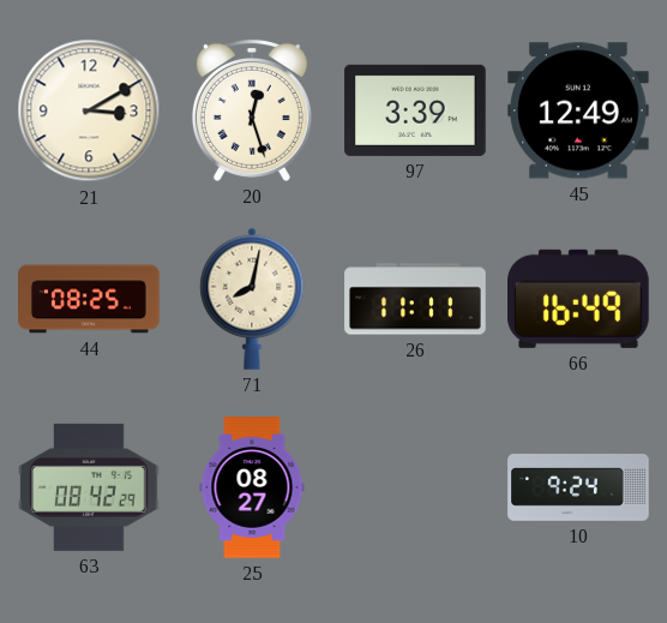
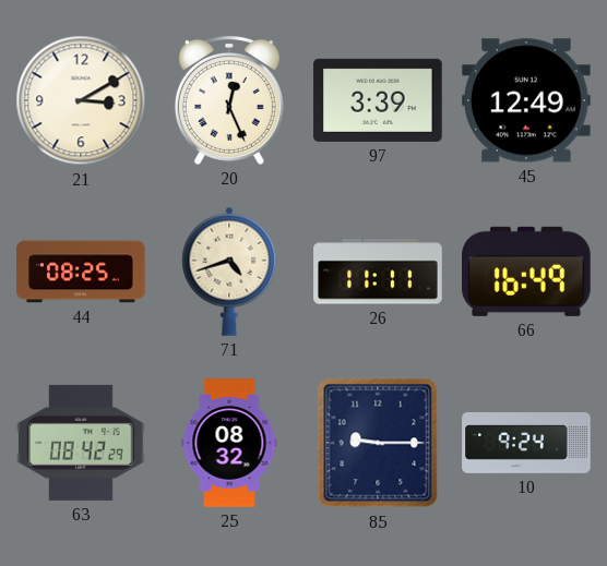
20: 12:27 -> 12:26
71: 8:02 -> 4:42
25: 08:27 -> 08:32
85: none -> 9:15
